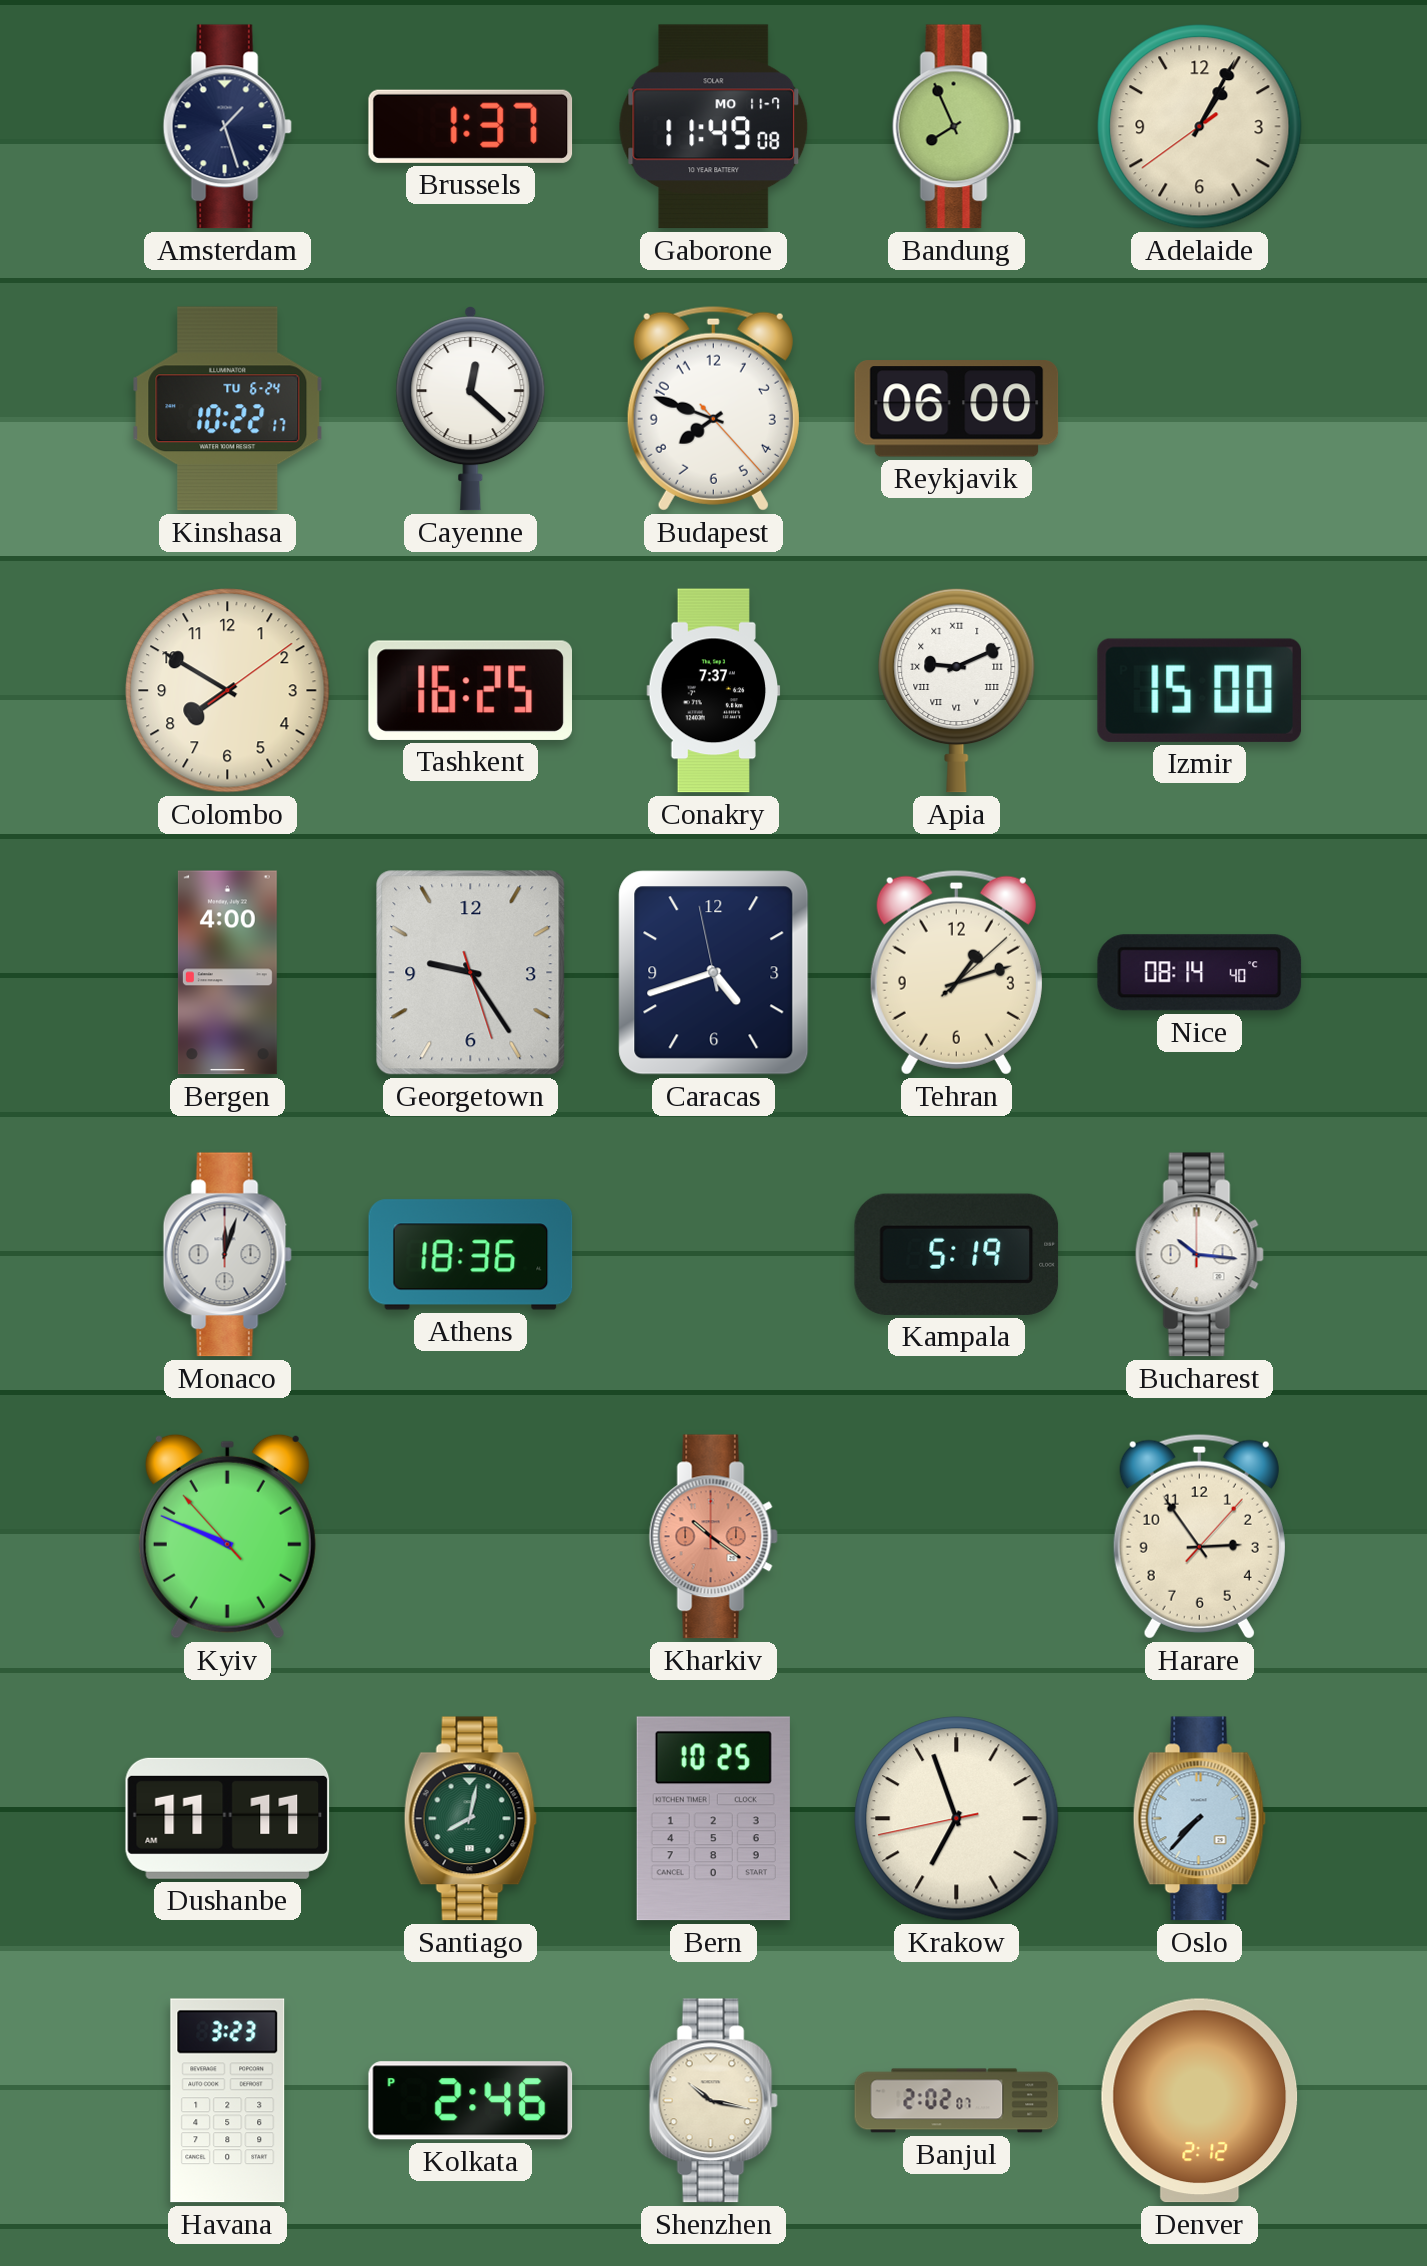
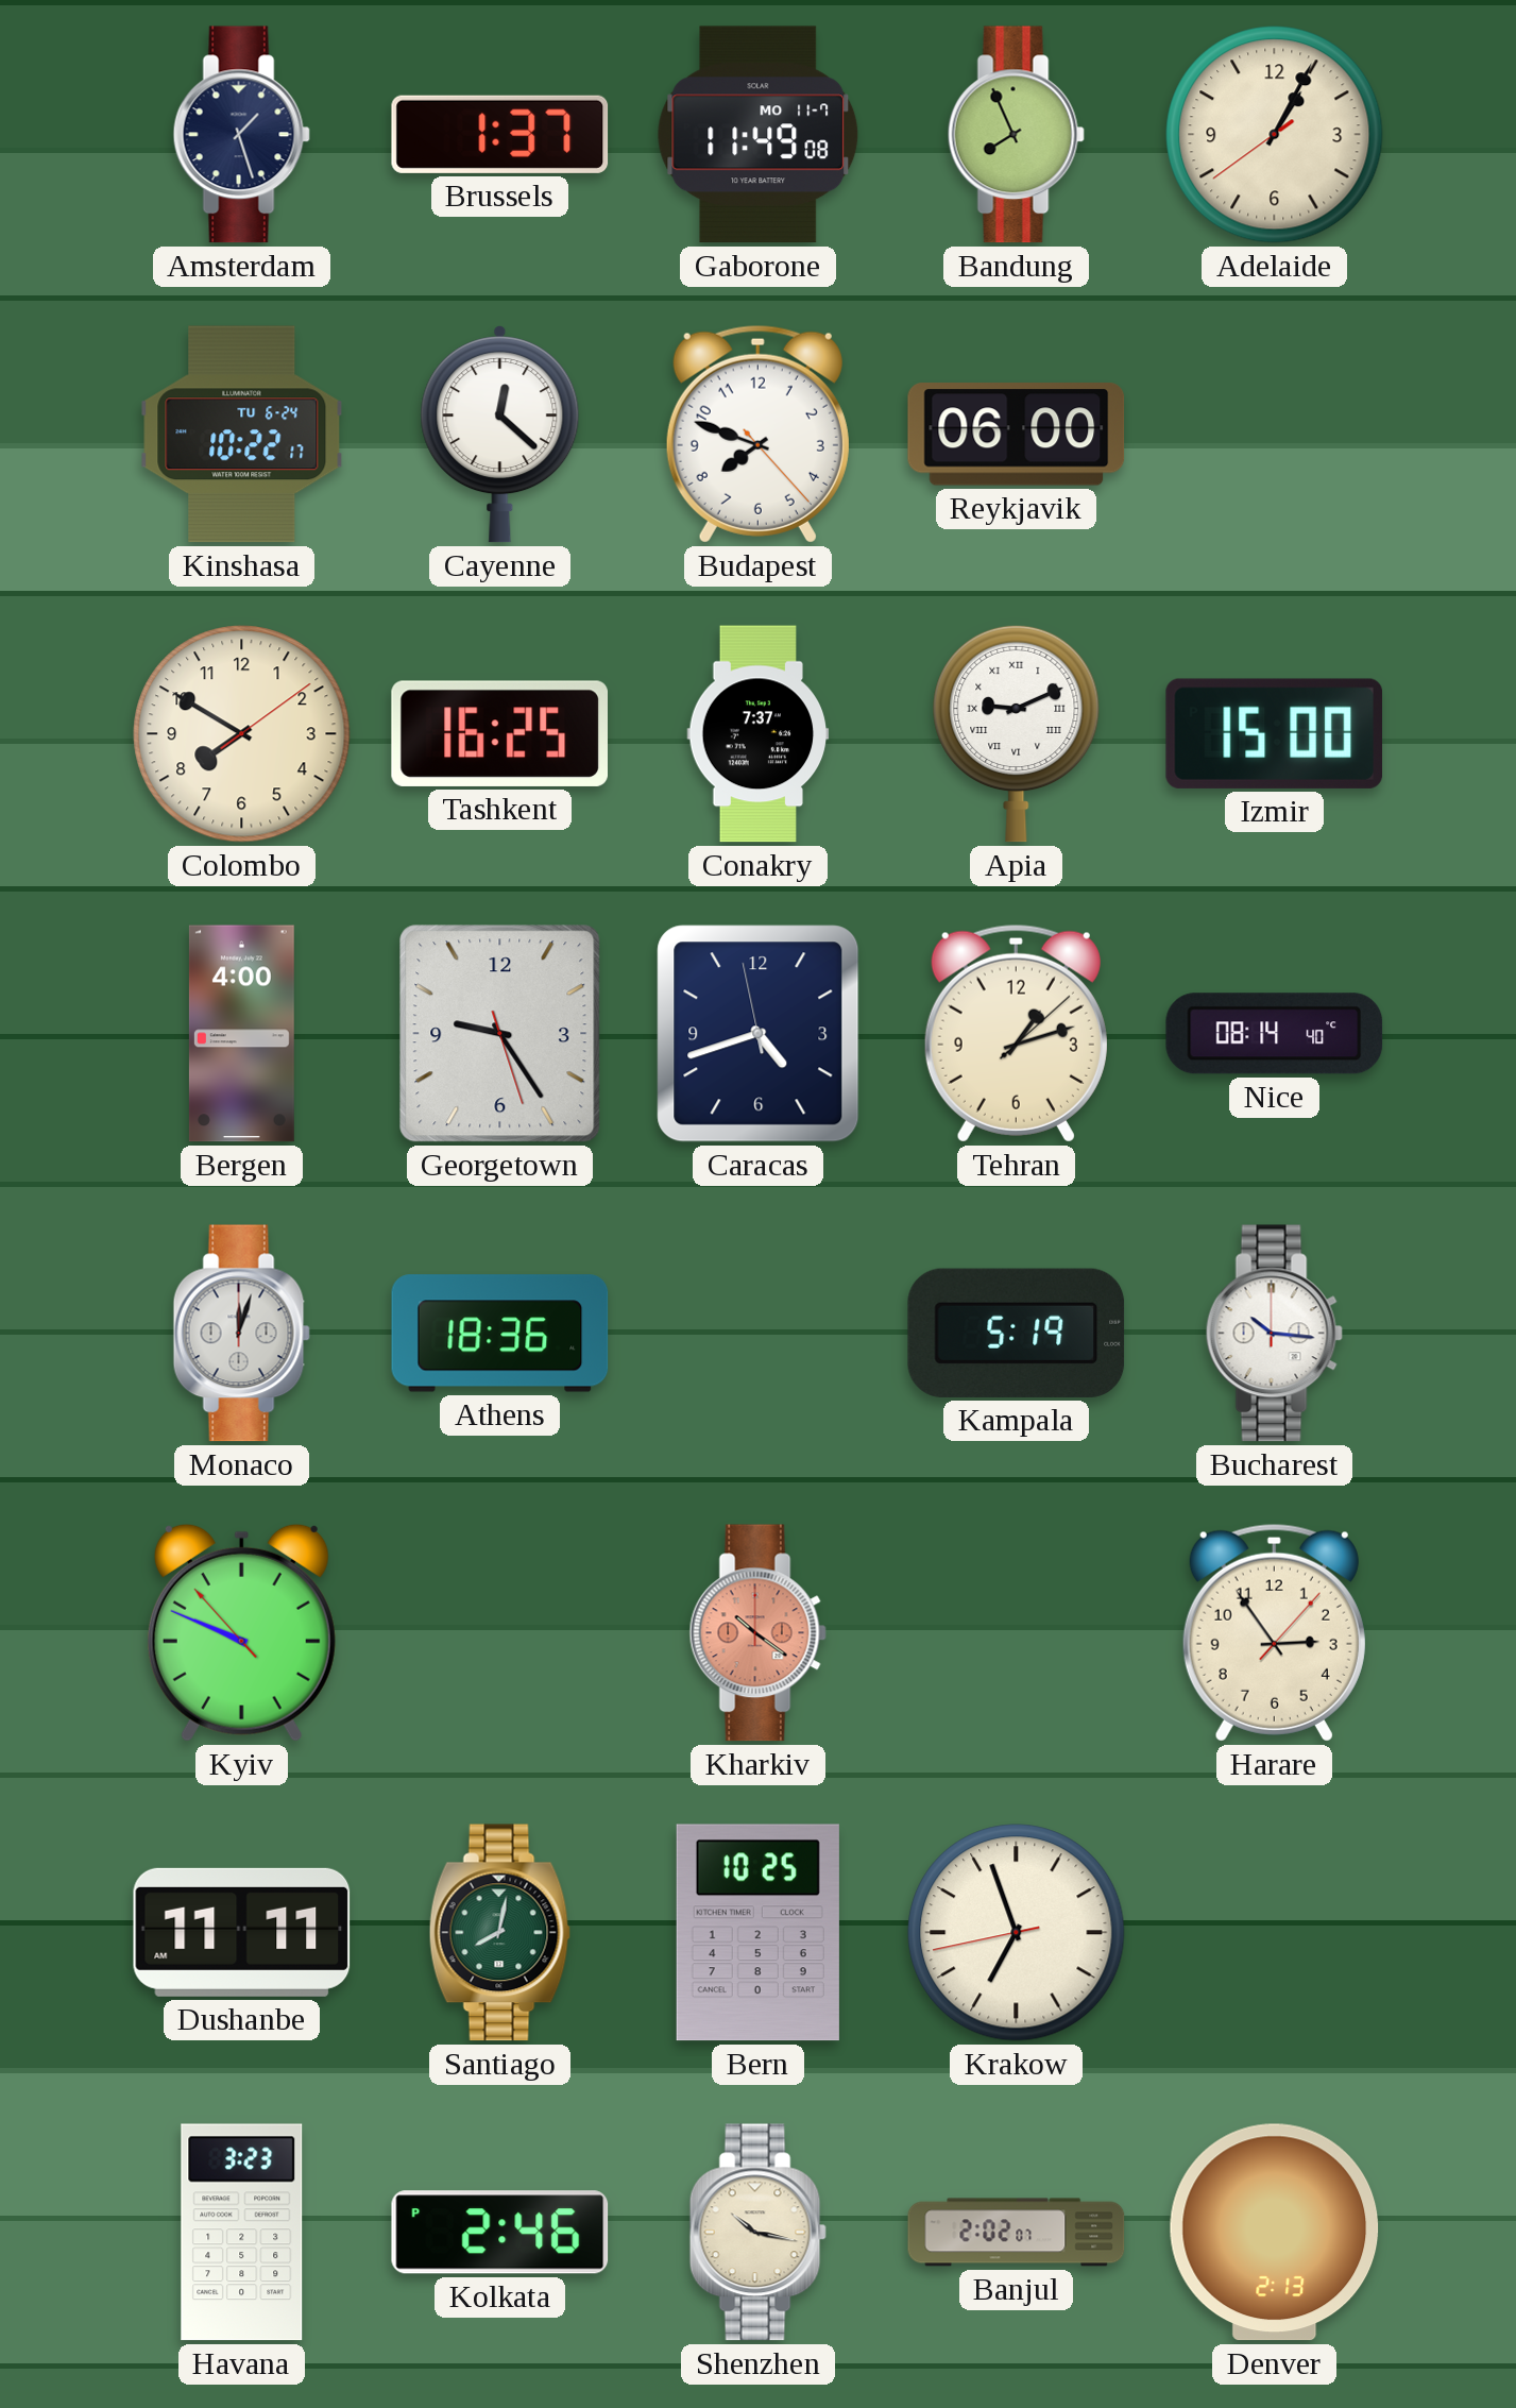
Oslo: 7:37 -> none
Denver: 2:12 -> 2:13
